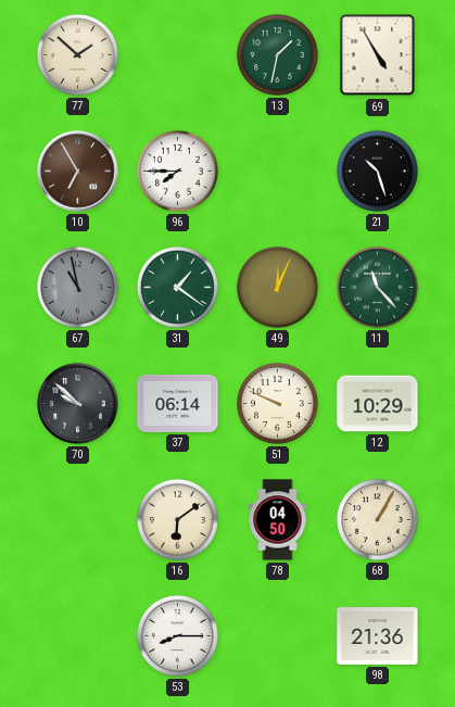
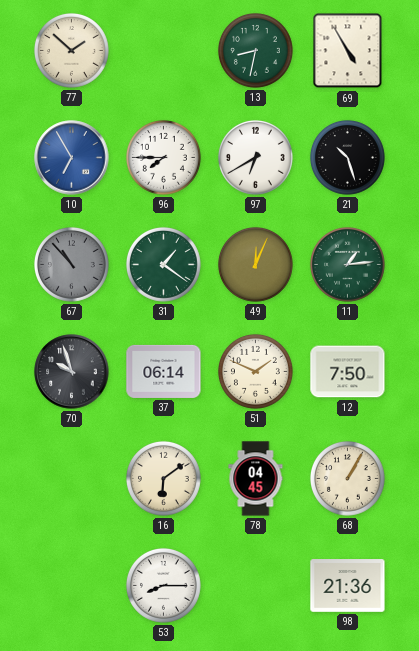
13: 1:32 -> 8:32
10 dial: brown -> blue
97: none -> 6:40
67: 10:58 -> 10:53
11: 11:23 -> 1:14
70: 9:52 -> 9:57
51: 9:49 -> 1:49
12: 10:29 -> 7:50
78: 04:50 -> 04:45
